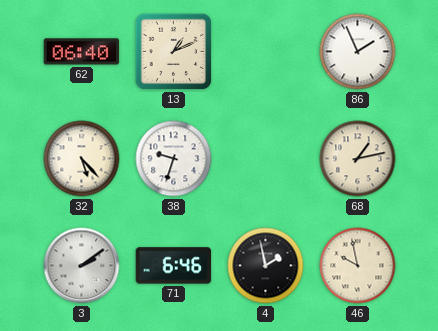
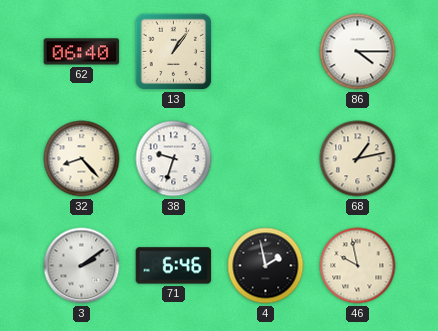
13: 1:11 -> 1:06
86: 1:56 -> 4:15
32: 5:23 -> 8:23
